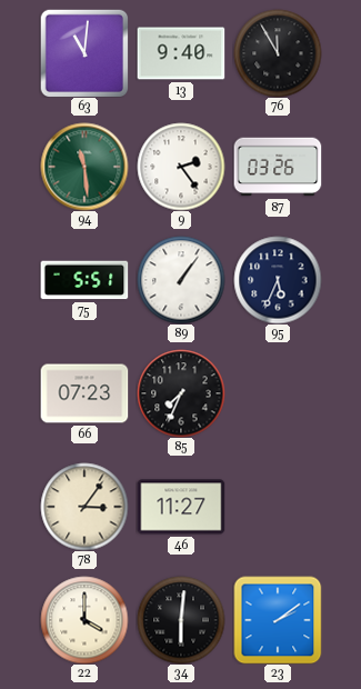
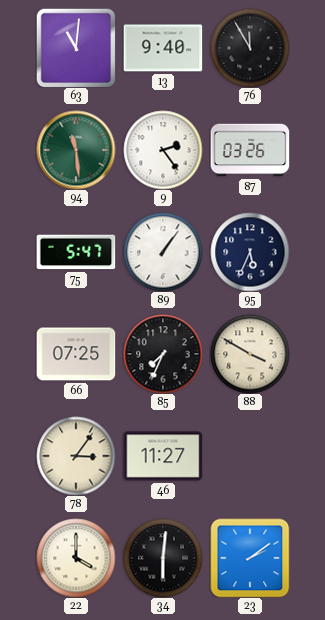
75: 5:51 -> 5:47
66: 07:23 -> 07:25
88: none -> 3:50
